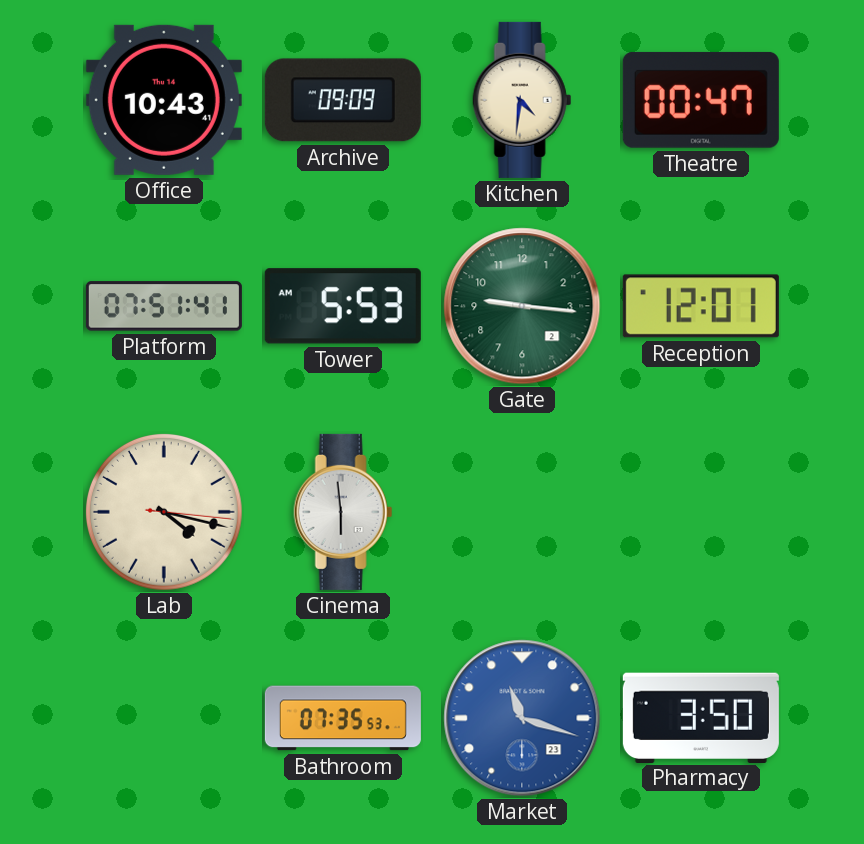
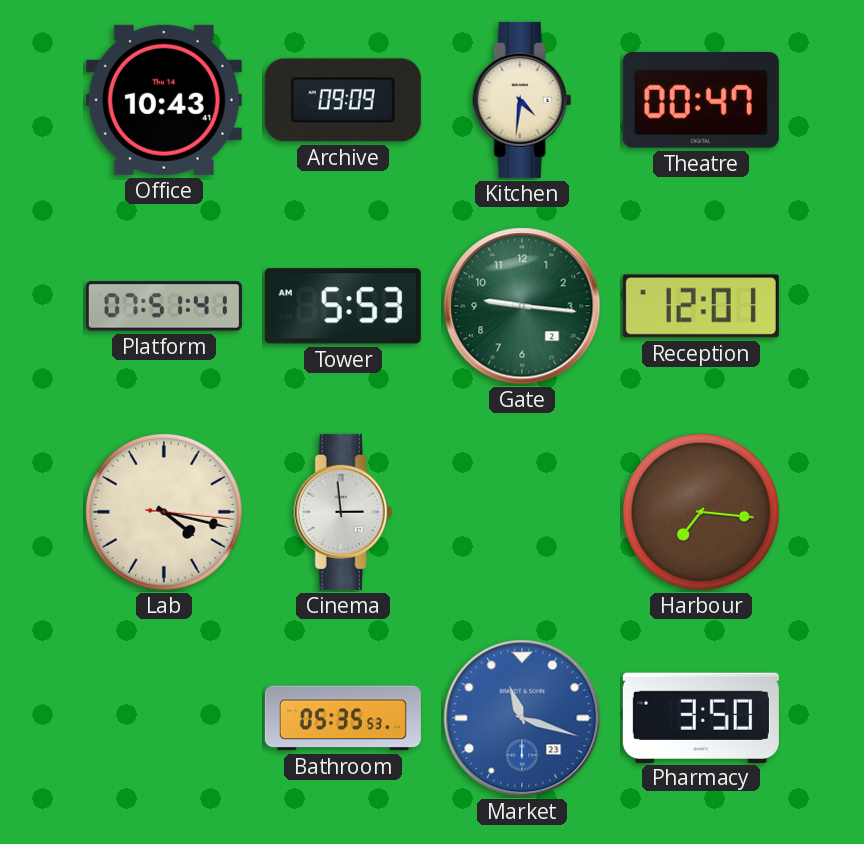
Cinema: 5:59 -> 2:59
Harbour: none -> 7:16
Bathroom: 07:35 -> 05:35
